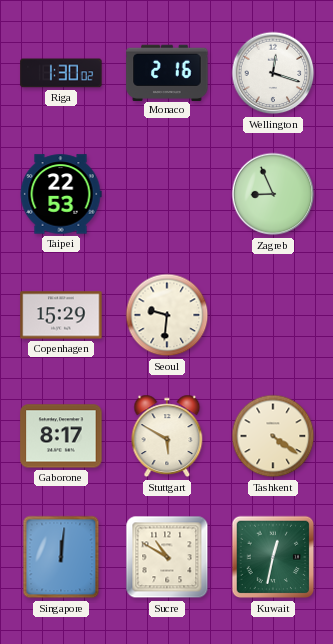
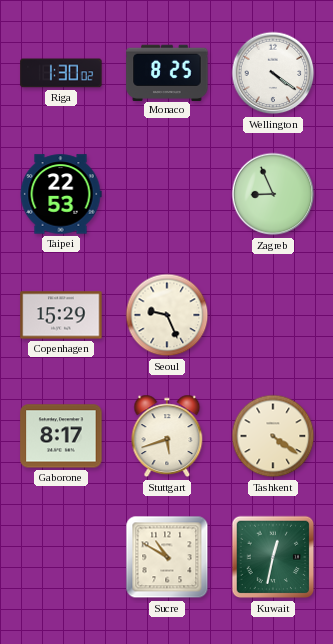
Monaco: 2:16 -> 8:25
Wellington: 12:18 -> 4:21
Seoul: 9:31 -> 9:26
Stuttgart: 5:50 -> 5:42
Singapore: 12:01 -> none
